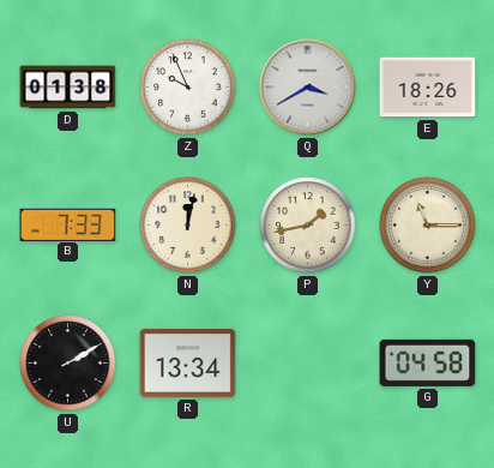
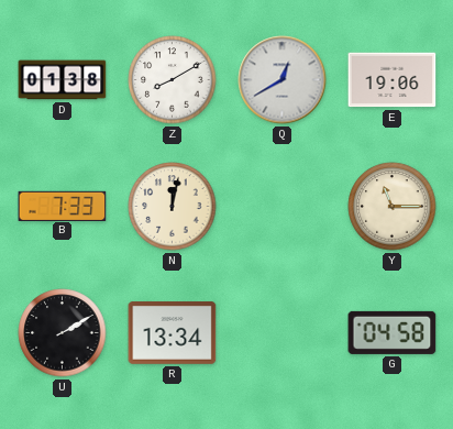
Z: 9:56 -> 8:10
Q: 3:40 -> 12:40
E: 18:26 -> 19:06
P: 1:43 -> none
